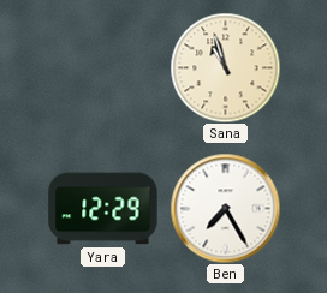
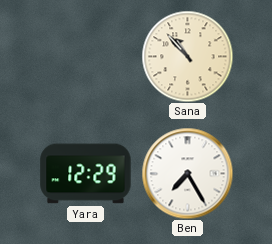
Sana: 10:57 -> 10:53
